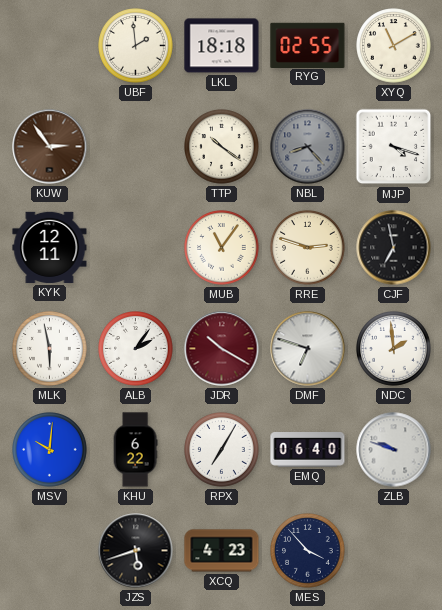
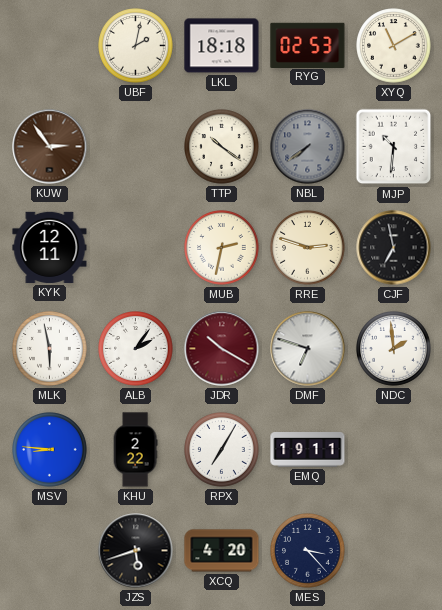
UBF: 1:59 -> 2:02
RYG: 02:55 -> 02:53
NBL: 8:23 -> 7:39
MJP: 4:18 -> 10:31
MUB: 11:06 -> 2:32
MSV: 10:01 -> 8:46
KHU: 6:22 -> 2:22
EMQ: 06:40 -> 19:11
ZLB: 9:48 -> none
XCQ: 4:23 -> 4:20
MES: 3:53 -> 3:23
